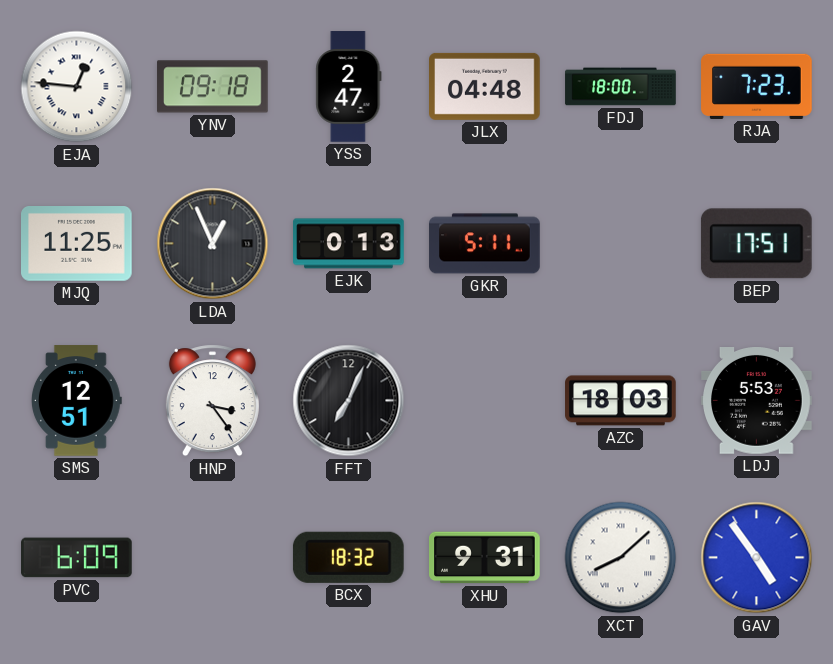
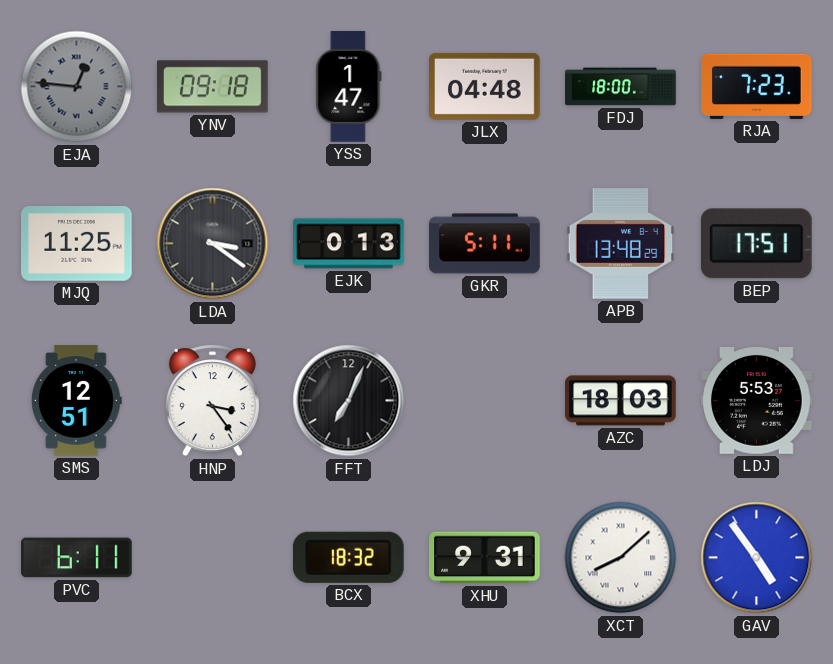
EJA dial: white -> grey
YSS: 2:47 -> 1:47
LDA: 12:56 -> 3:21
APB: none -> 13:48
PVC: 6:09 -> 6:11
